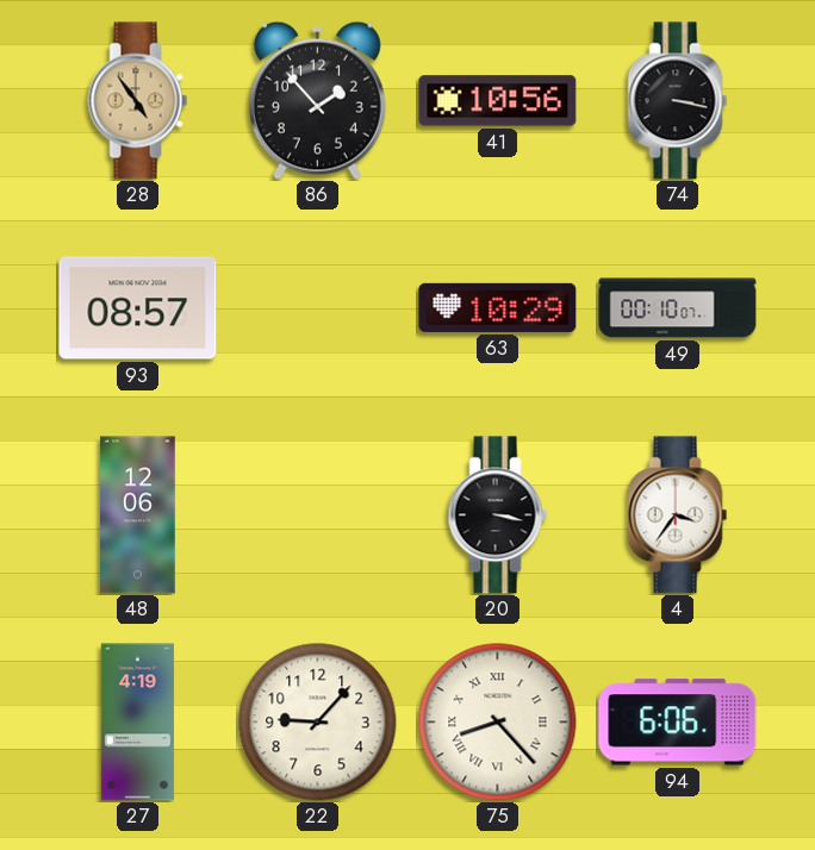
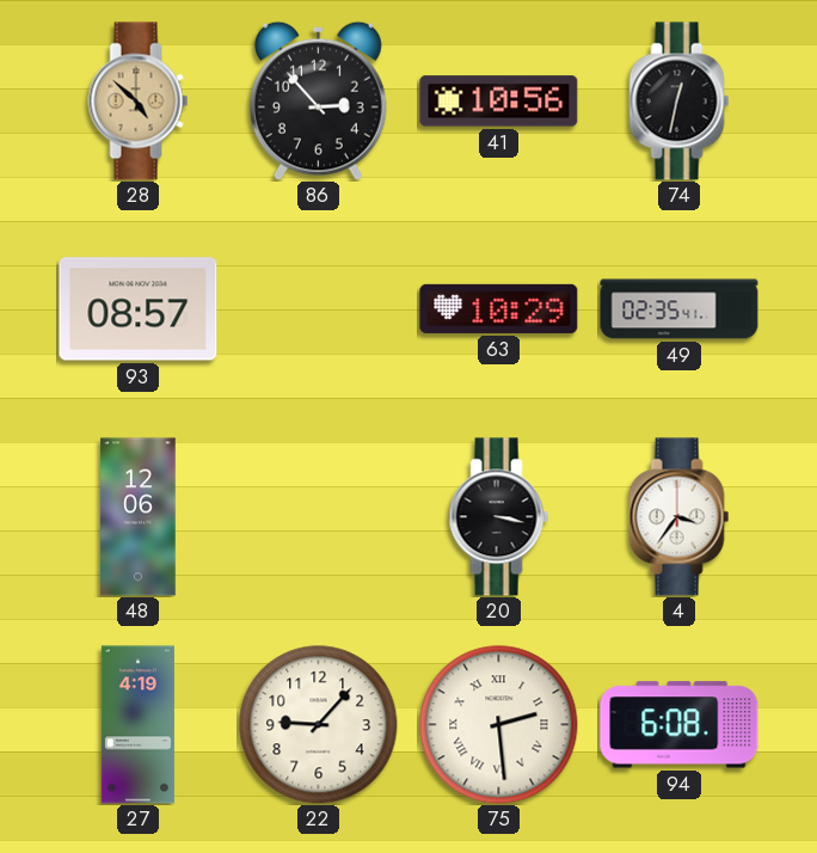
28: 4:54 -> 4:52
86: 1:53 -> 2:53
74: 3:17 -> 12:32
49: 00:10 -> 02:35
75: 8:23 -> 2:29
94: 6:06 -> 6:08
